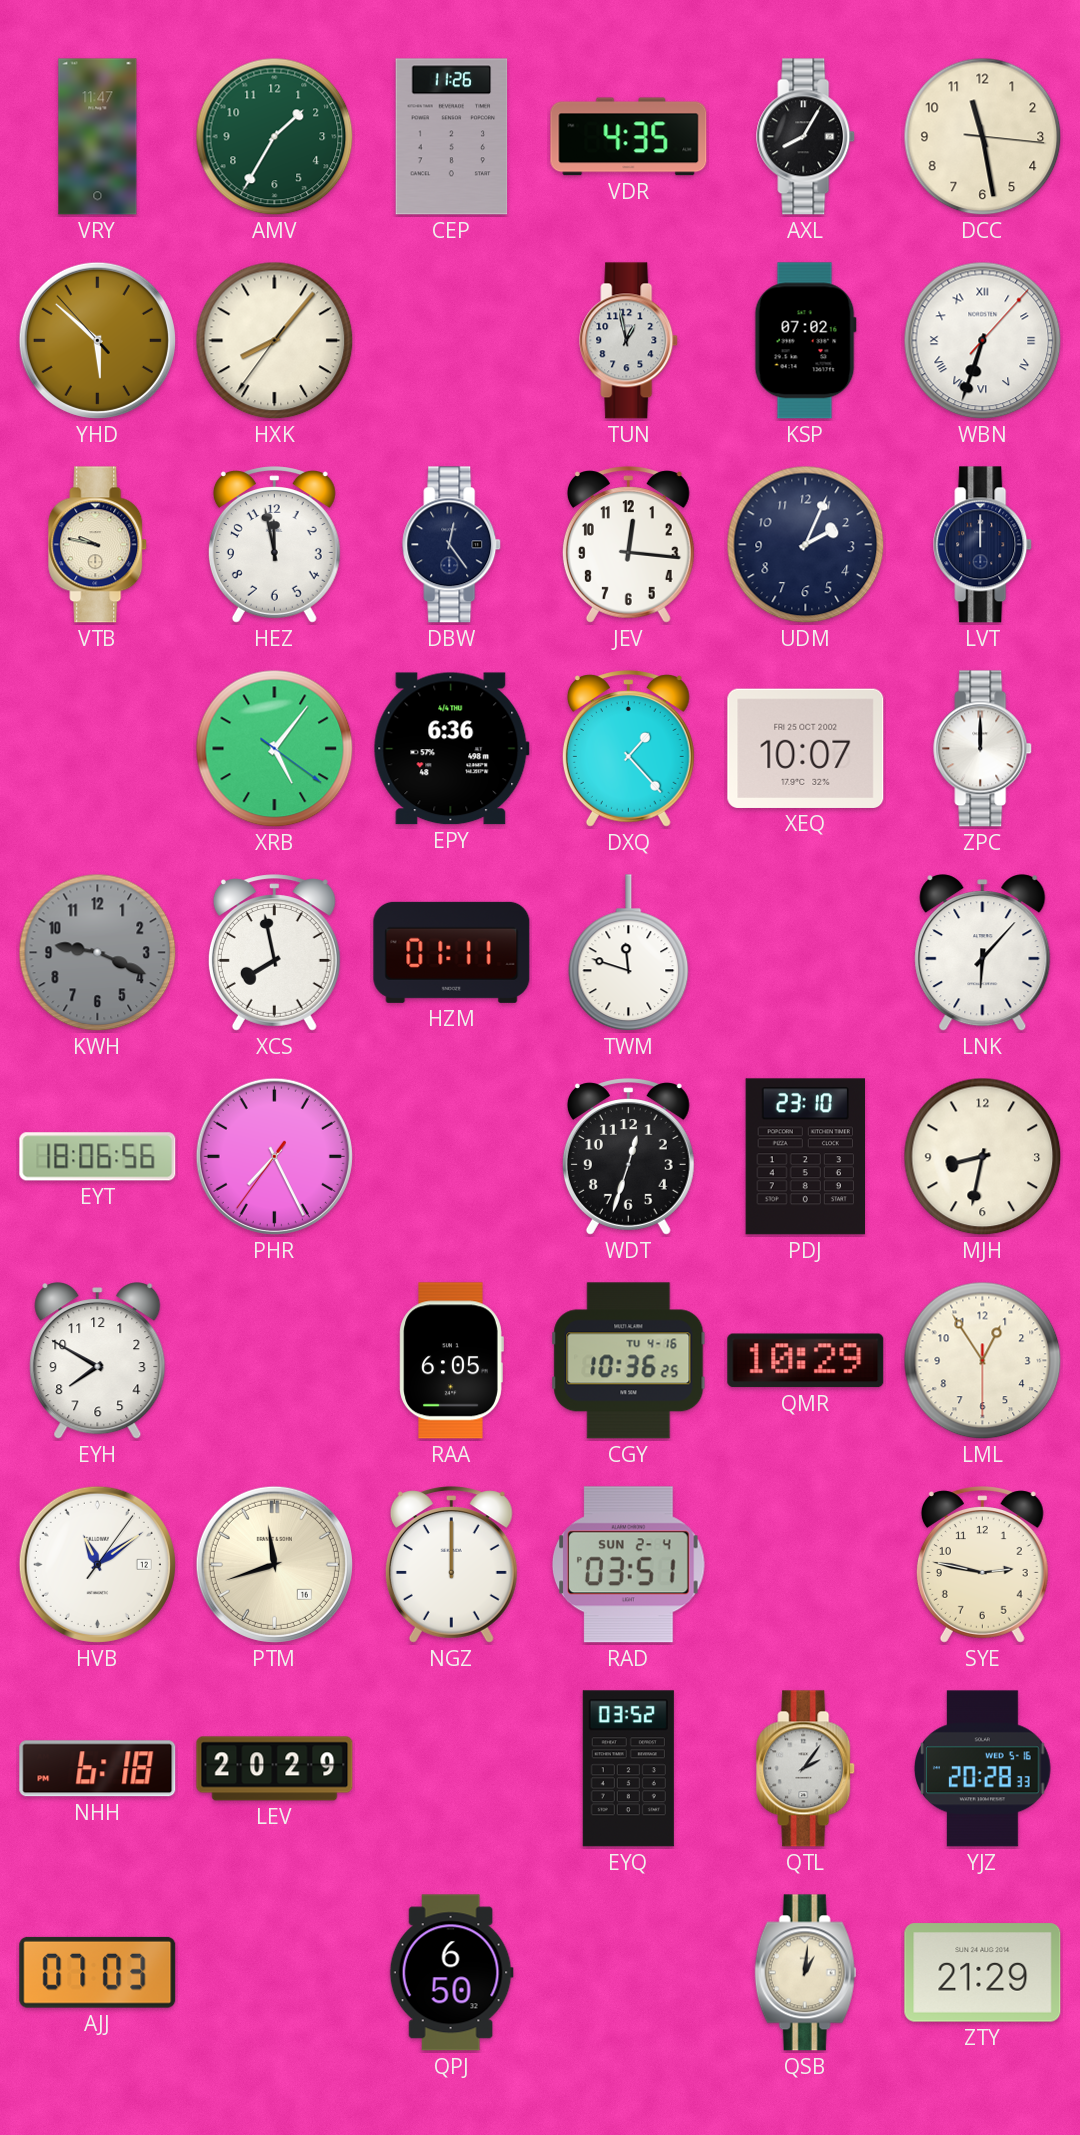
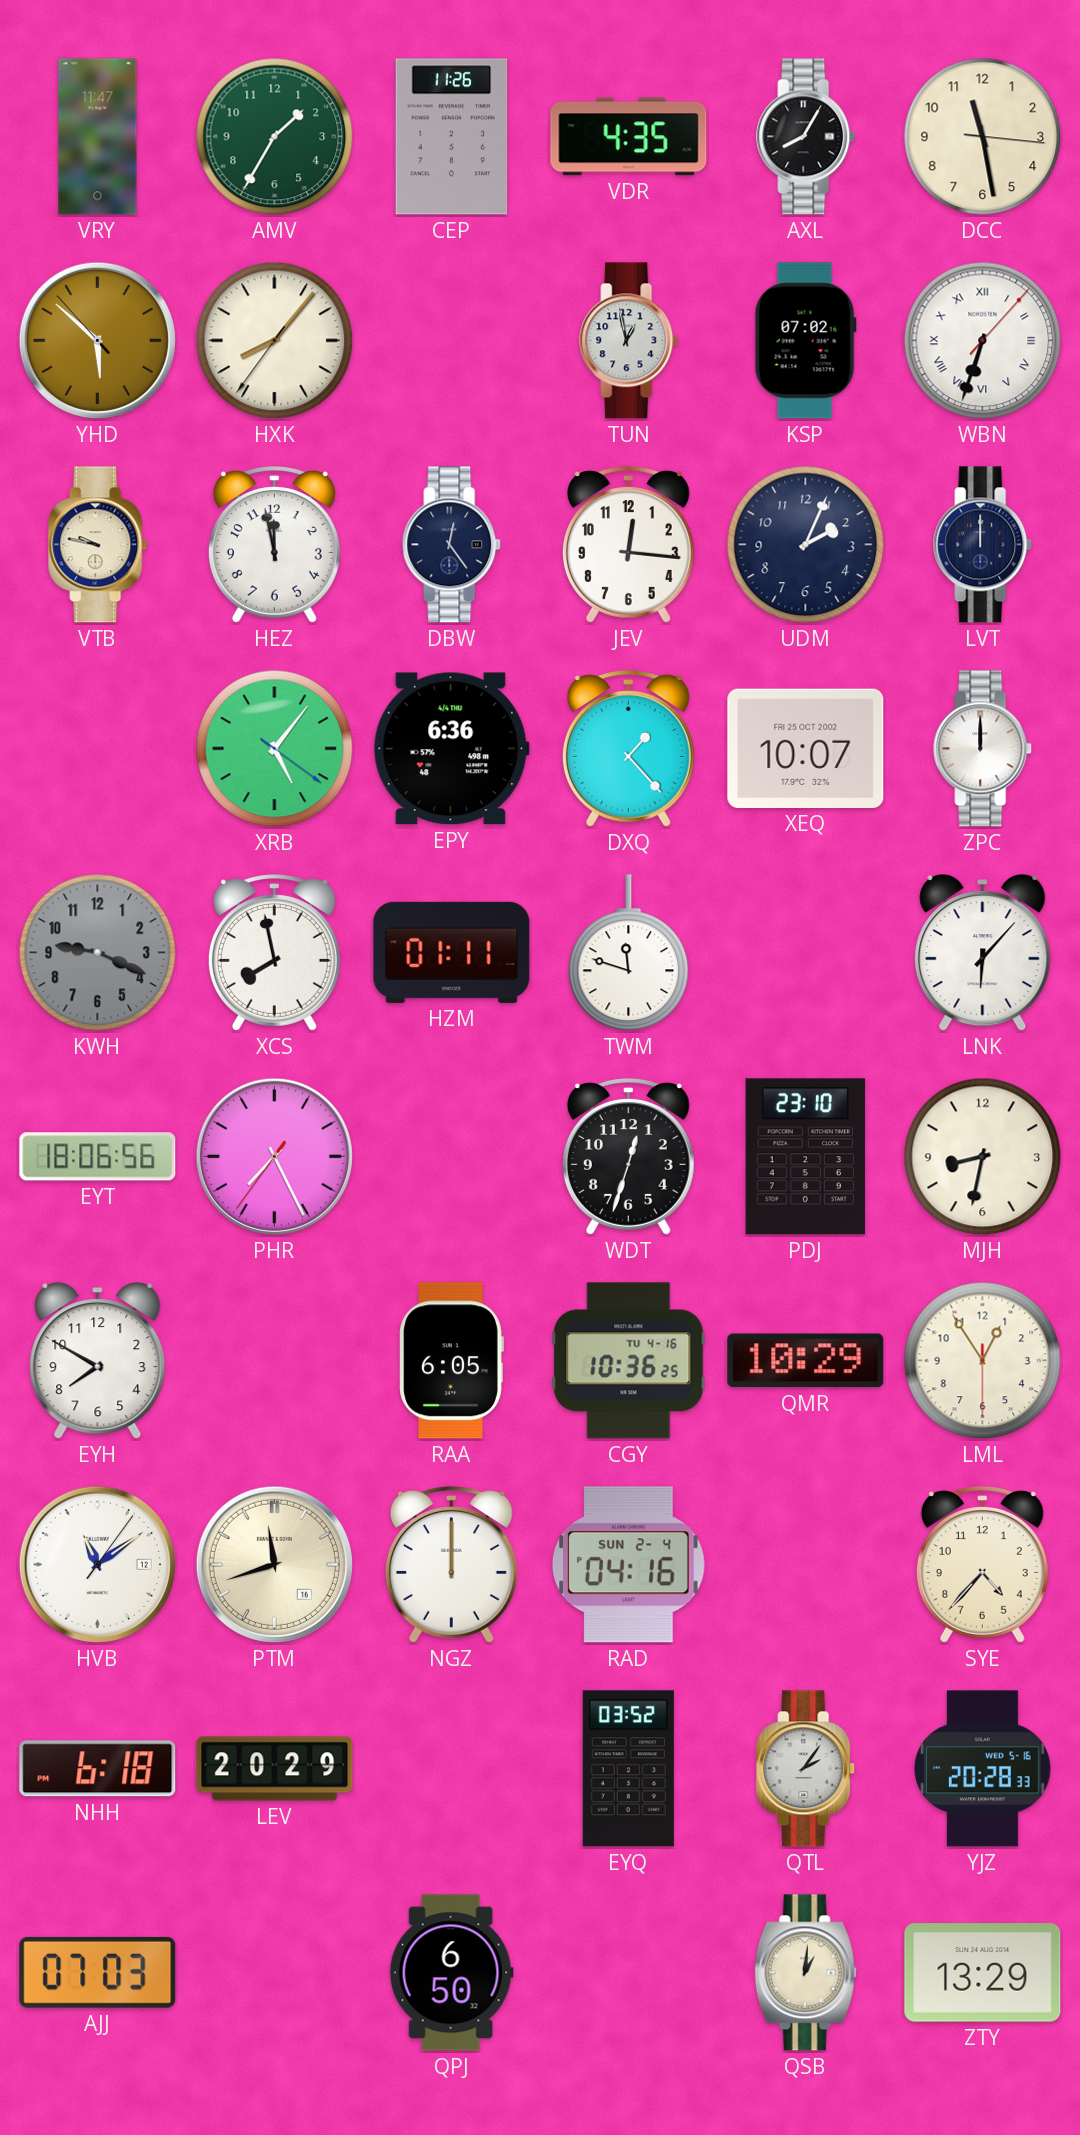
RAD: 03:51 -> 04:16
SYE: 2:47 -> 4:37
ZTY: 21:29 -> 13:29
